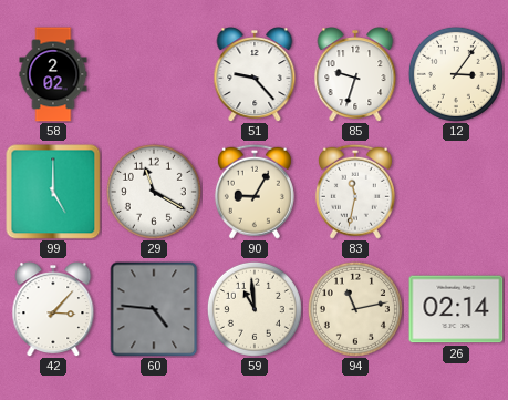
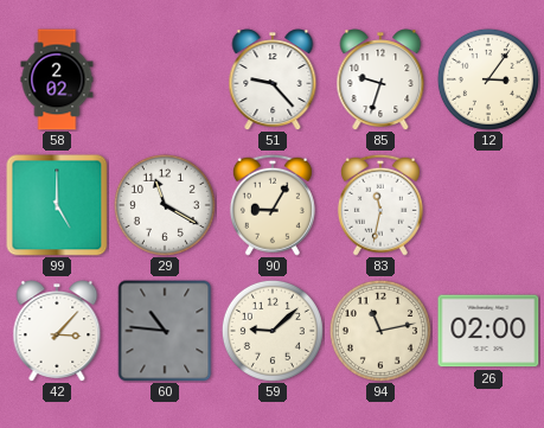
60: 4:46 -> 10:46
59: 10:59 -> 9:08
26: 02:14 -> 02:00
